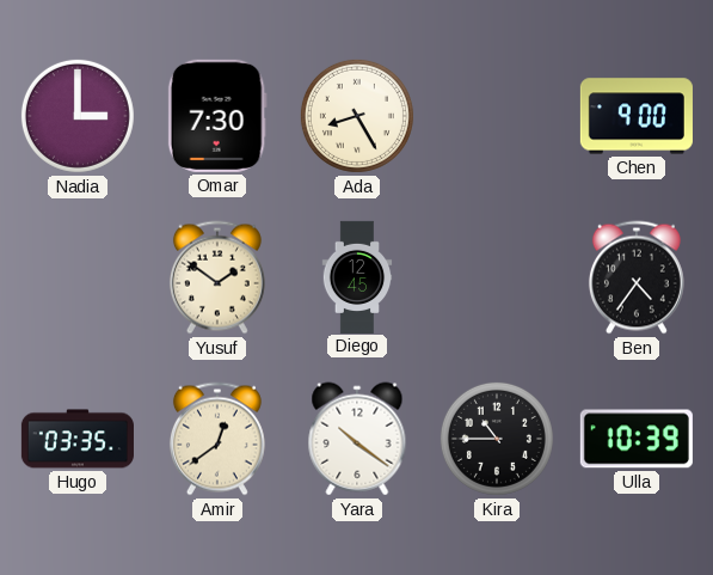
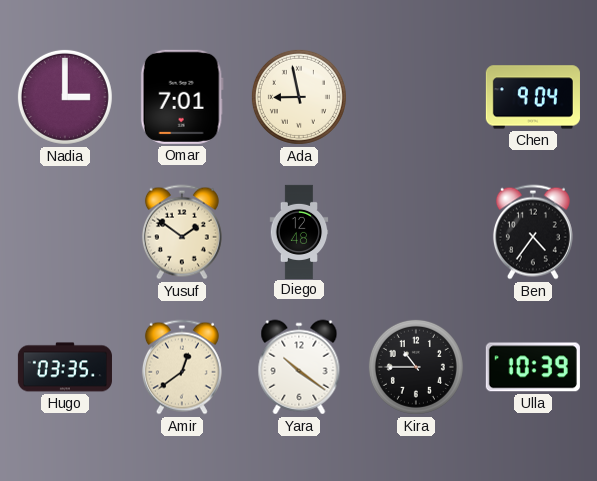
Omar: 7:30 -> 7:01
Ada: 8:25 -> 8:58
Chen: 9:00 -> 9:04
Diego: 12:45 -> 12:48
